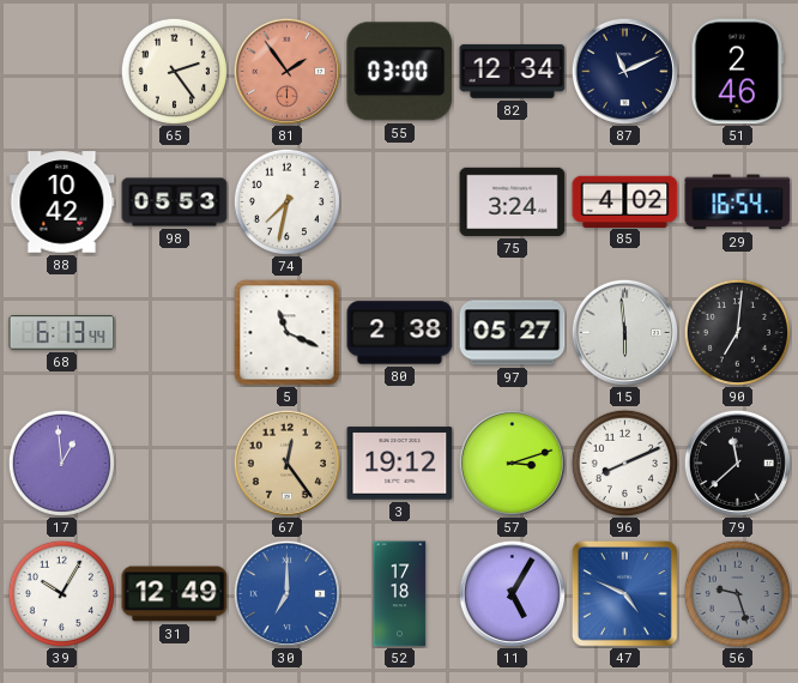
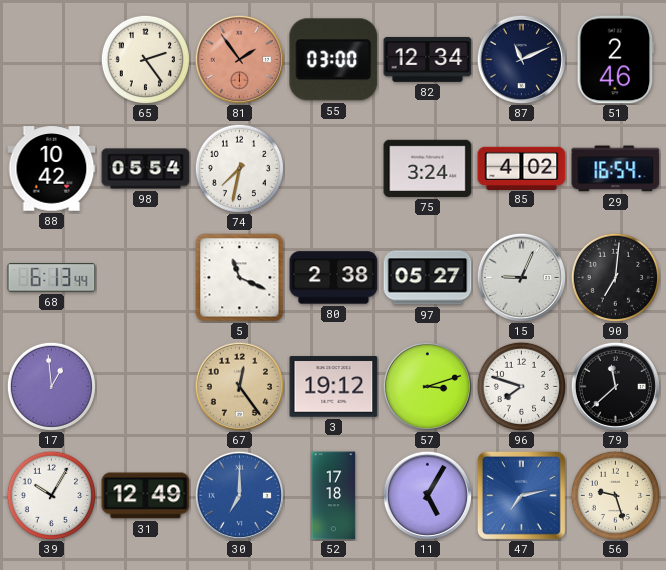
98: 05:53 -> 05:54
15: 5:59 -> 9:04
96: 8:11 -> 7:48
47: 4:49 -> 7:13
56 dial: grey -> cream
